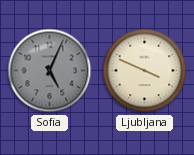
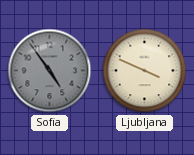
Sofia: 5:04 -> 4:54
